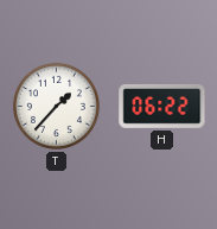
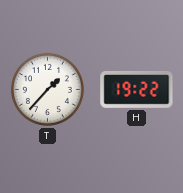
H: 06:22 -> 19:22
